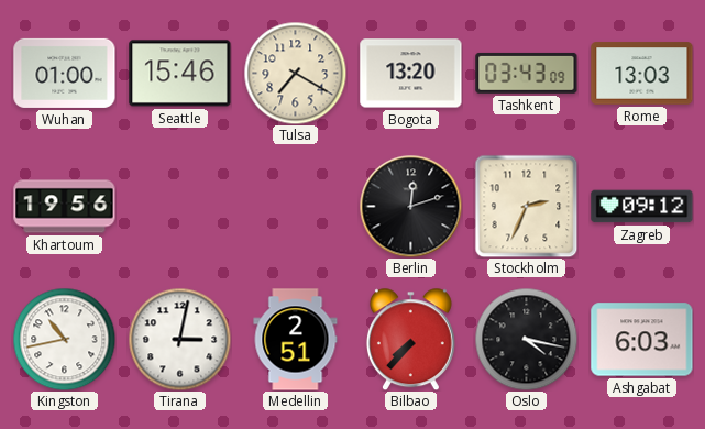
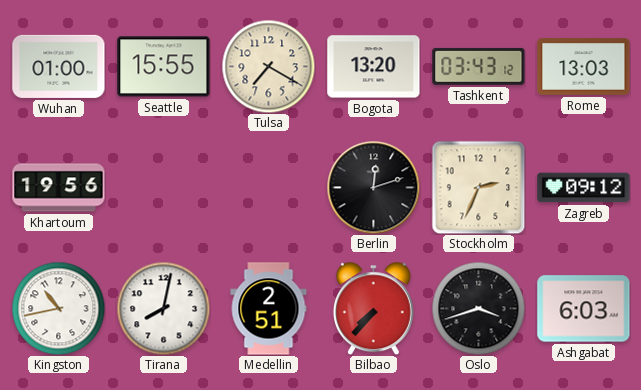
Seattle: 15:46 -> 15:55
Tashkent: 03:43:09 -> 03:43:12
Tirana: 3:02 -> 8:02
Oslo: 4:17 -> 3:42
